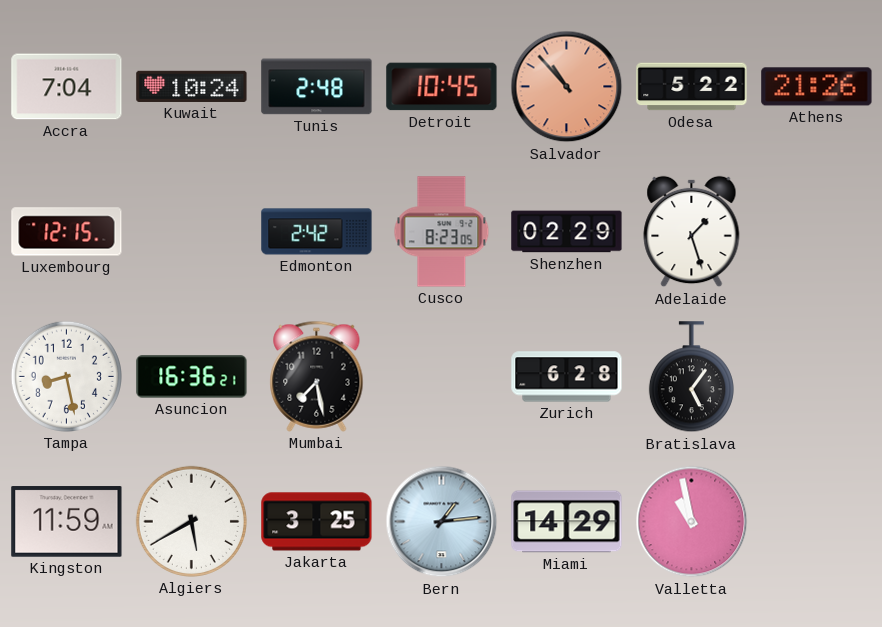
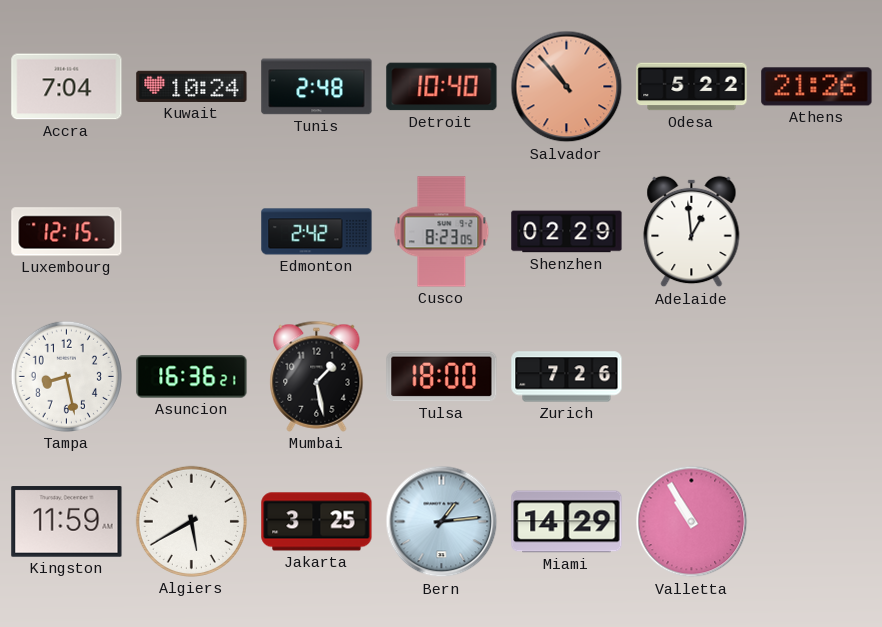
Detroit: 10:45 -> 10:40
Adelaide: 1:27 -> 12:59
Mumbai: 7:28 -> 1:28
Tulsa: none -> 18:00
Zurich: 6:28 -> 7:26
Bratislava: 5:06 -> none
Valletta: 10:58 -> 10:55
